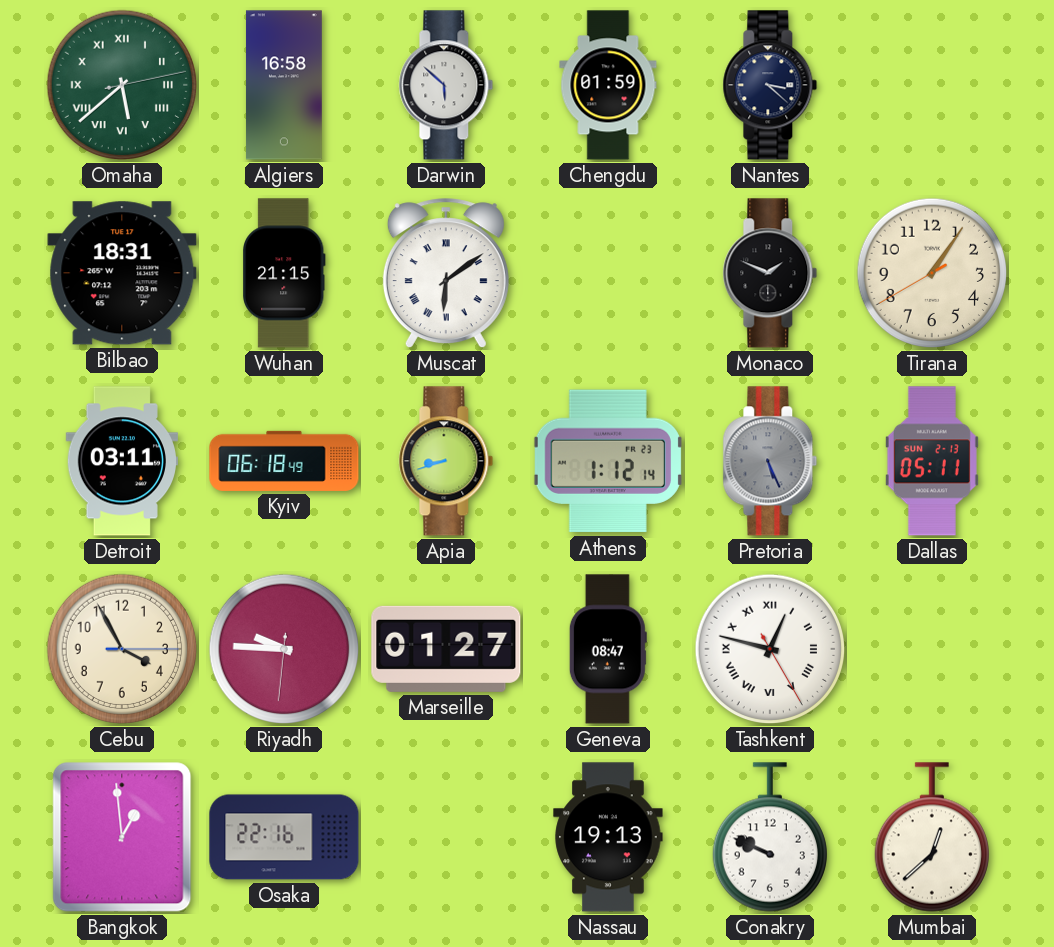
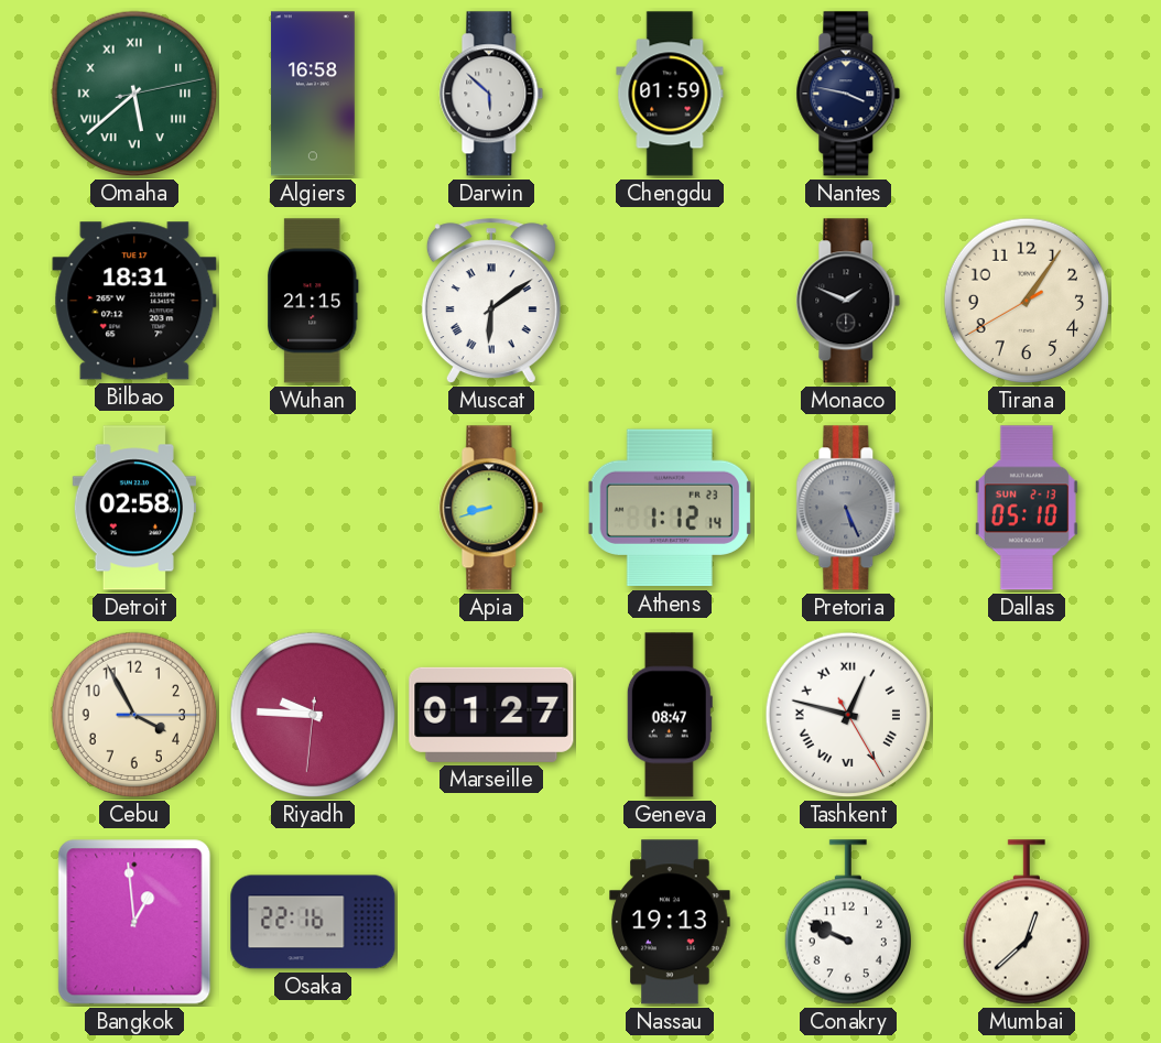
Nantes: 3:22 -> 3:47
Detroit: 03:11 -> 02:58
Kyiv: 06:18 -> none
Dallas: 05:11 -> 05:10
